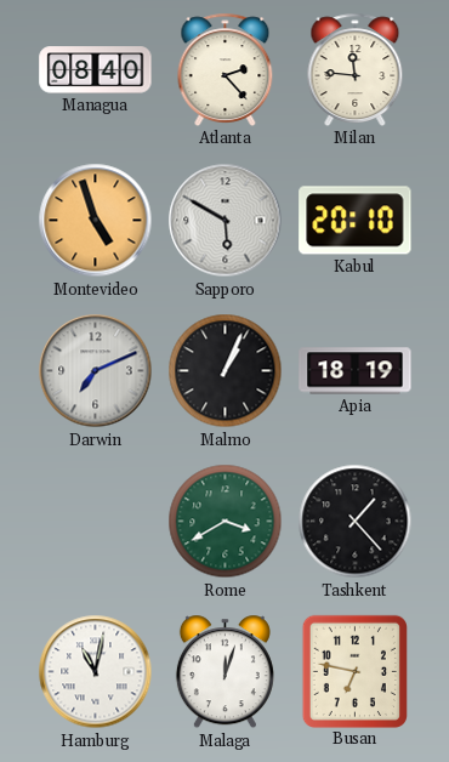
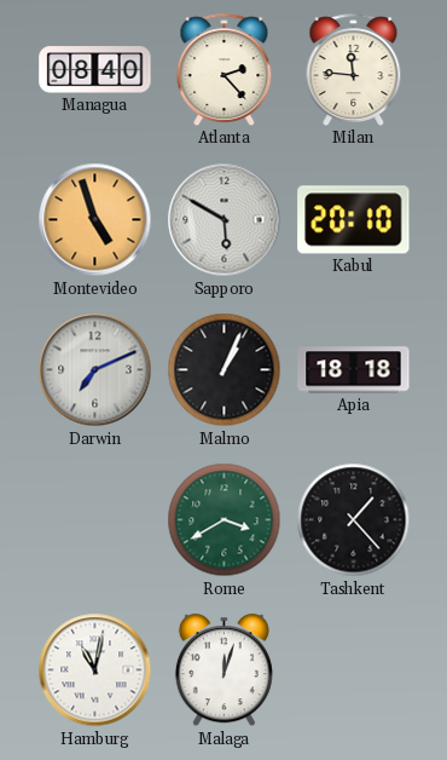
Apia: 18:19 -> 18:18
Busan: 6:47 -> none
